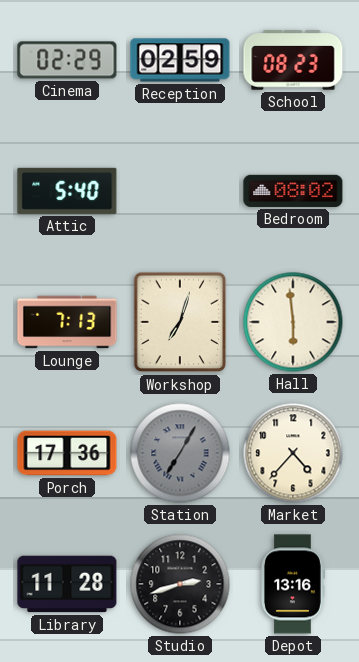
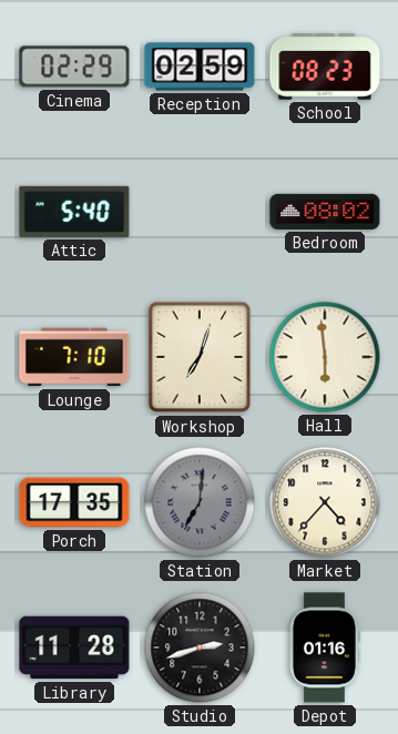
Lounge: 7:13 -> 7:10
Porch: 17:36 -> 17:35
Station: 7:05 -> 7:01
Depot: 13:16 -> 01:16
